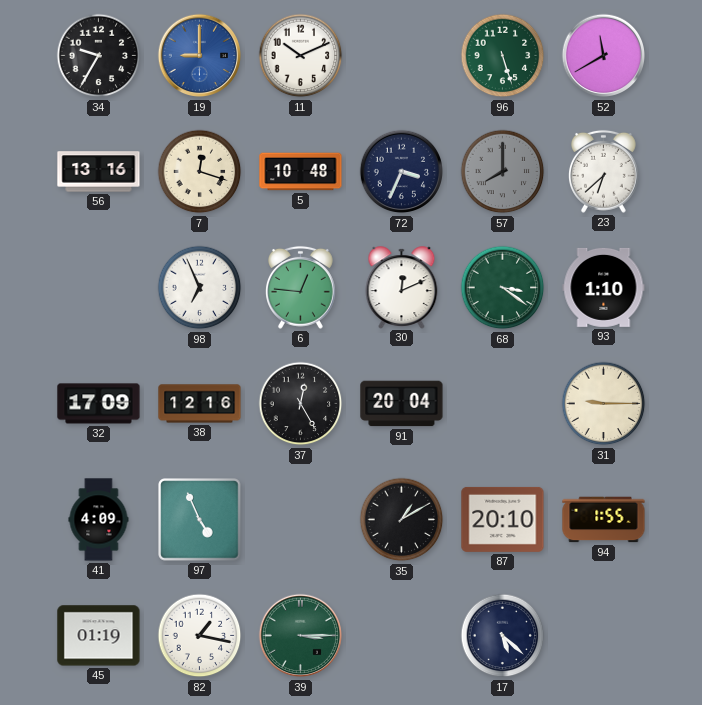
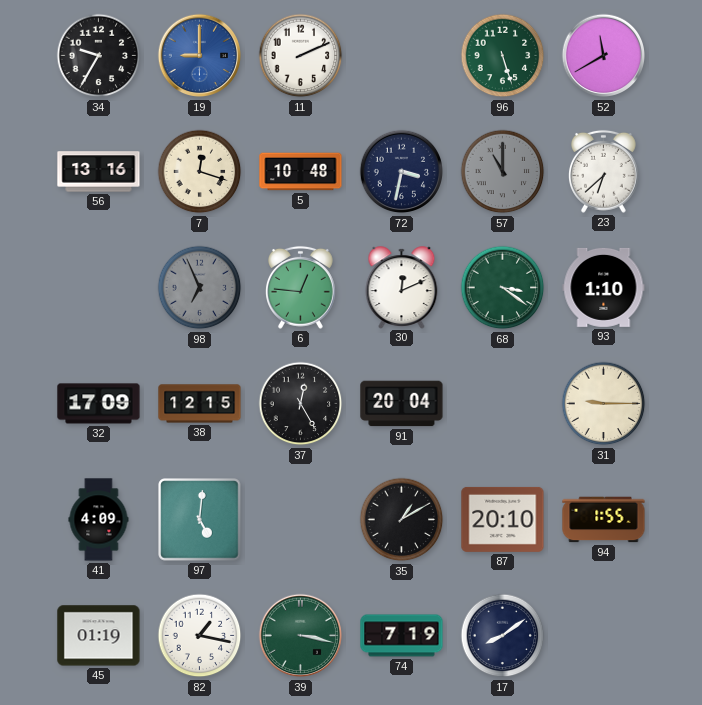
11: 10:11 -> 2:11
72: 3:34 -> 3:32
57: 8:00 -> 11:00
98 dial: white -> grey
38: 12:16 -> 12:15
97: 4:56 -> 5:01
39: 3:15 -> 3:17
74: none -> 7:19
17: 5:22 -> 8:09
